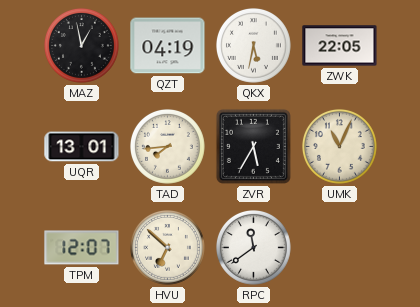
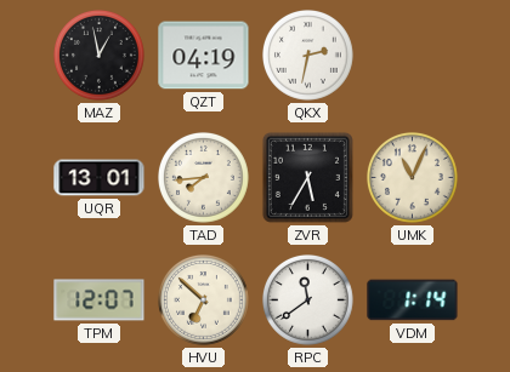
QKX: 5:32 -> 2:32
ZWK: 22:05 -> none
VDM: none -> 1:14
